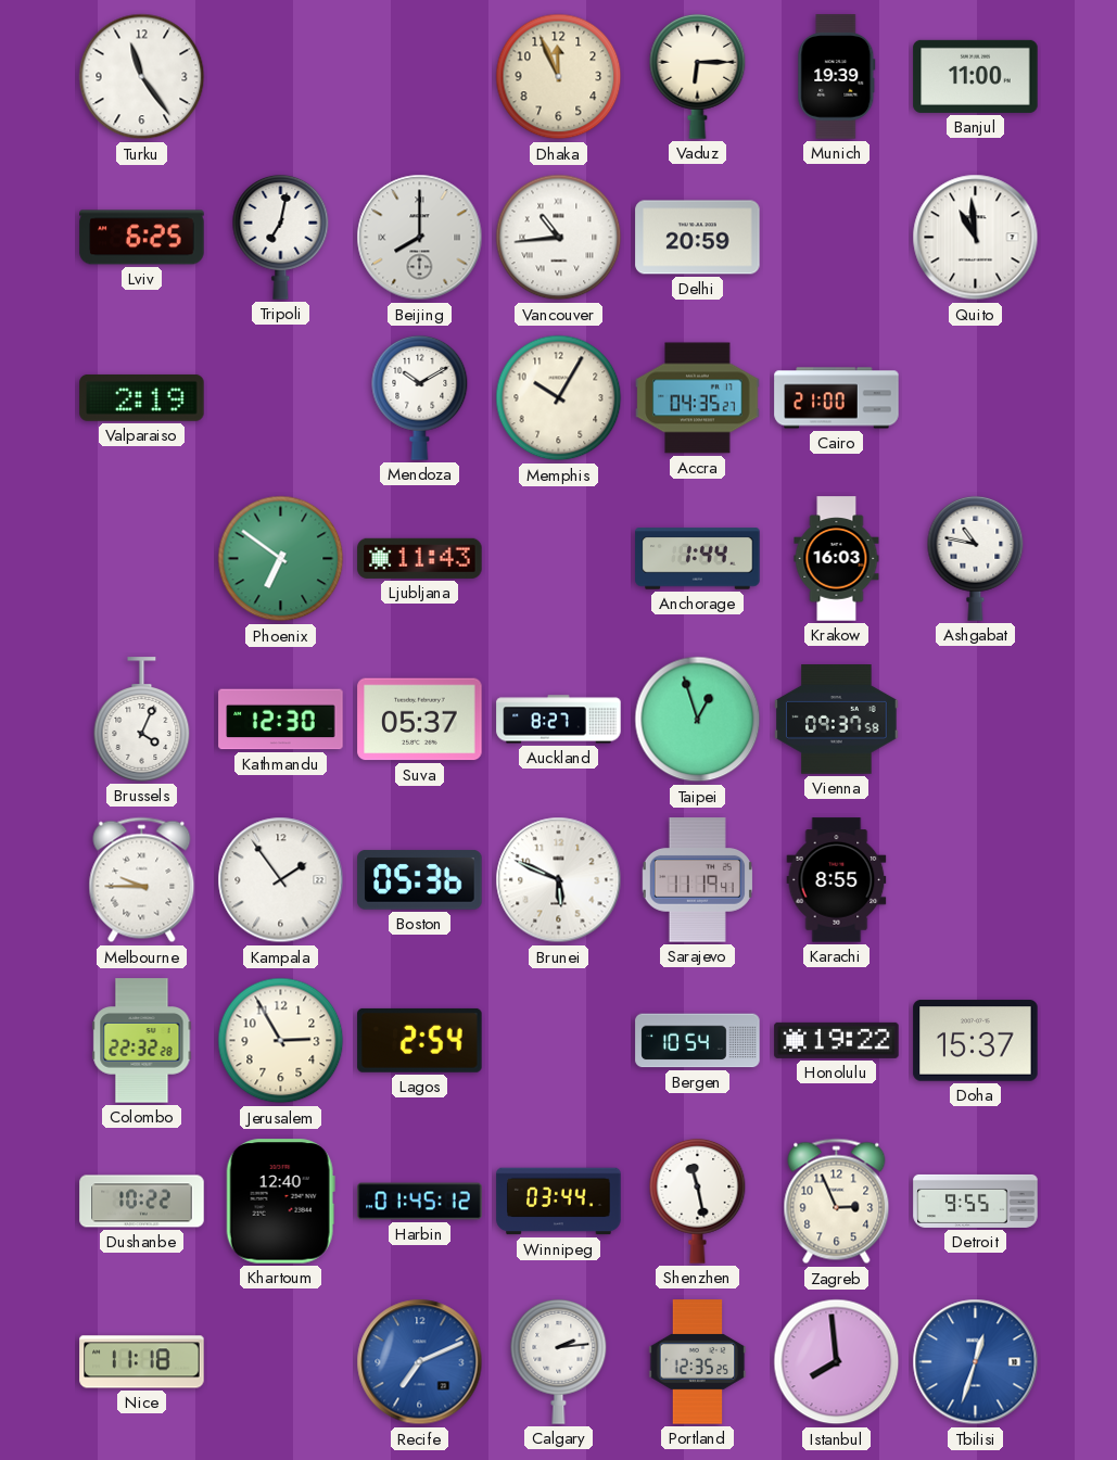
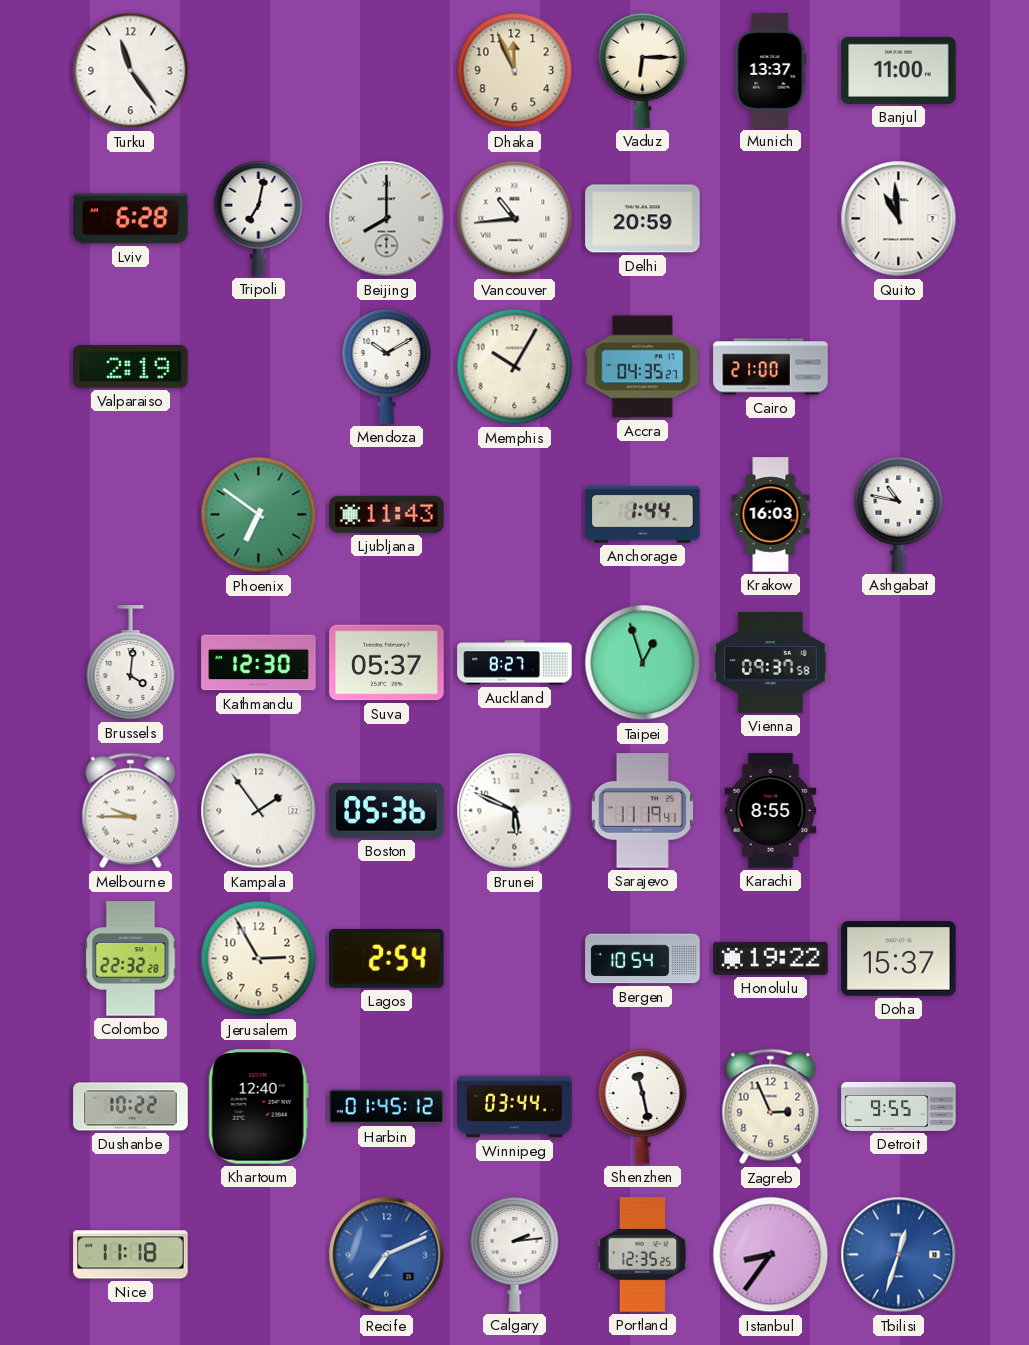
Munich: 19:39 -> 13:37
Lviv: 6:25 -> 6:28
Brussels: 4:04 -> 4:01
Istanbul: 7:59 -> 8:36
